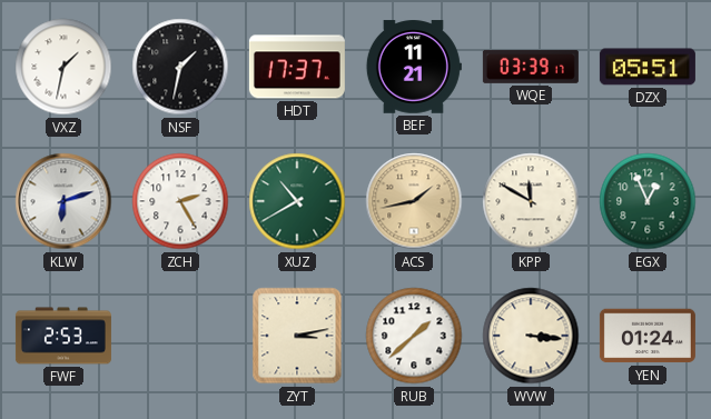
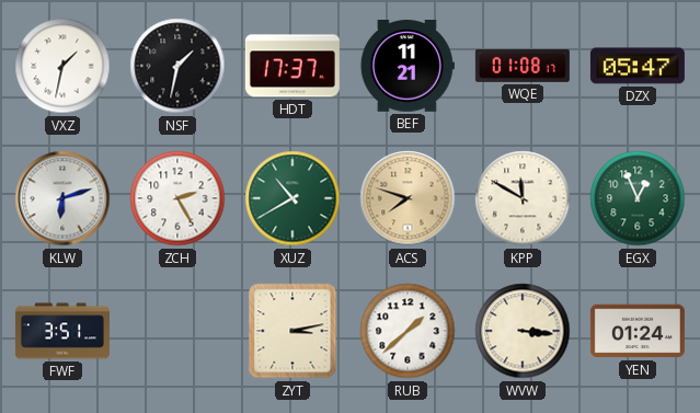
WQE: 03:39 -> 01:08
DZX: 05:51 -> 05:47
ACS: 1:43 -> 7:48
FWF: 2:53 -> 3:51
